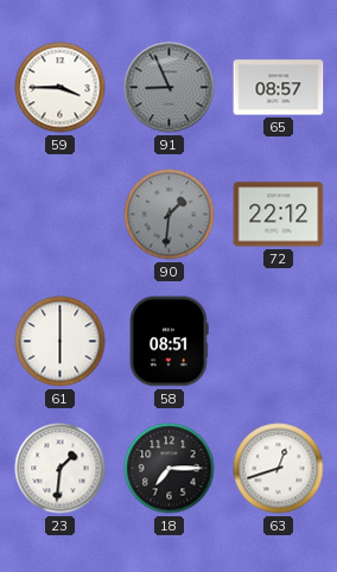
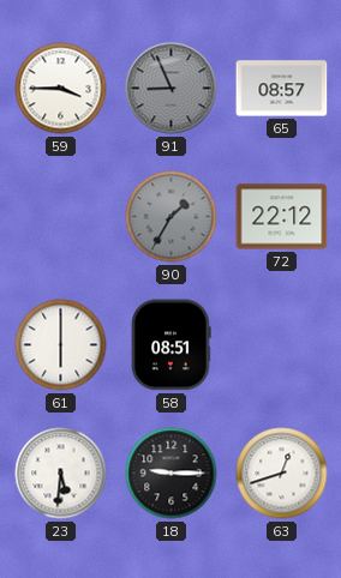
90: 1:31 -> 1:35
23: 1:31 -> 5:31
18: 7:15 -> 9:15
